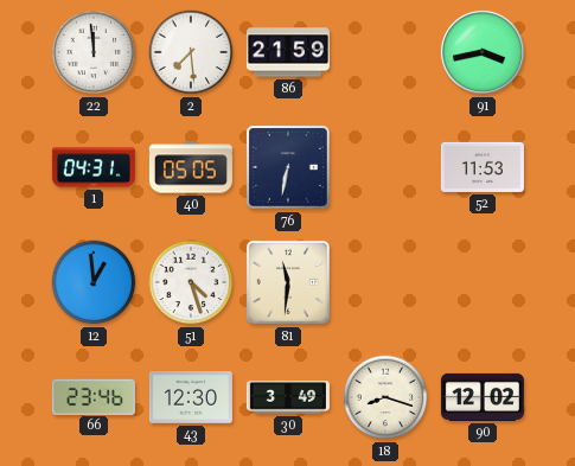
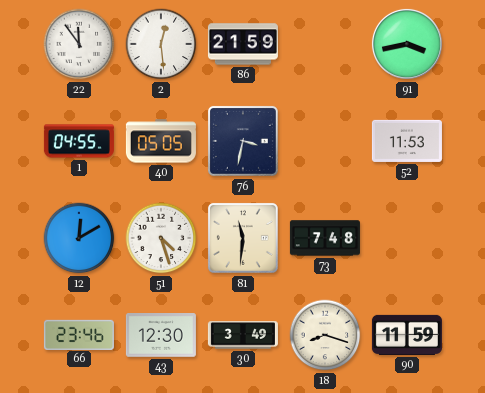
22: 11:59 -> 11:54
2: 7:29 -> 12:29
1: 04:31 -> 04:55
76: 6:32 -> 3:32
12: 12:59 -> 12:10
73: none -> 7:48
90: 12:02 -> 11:59
